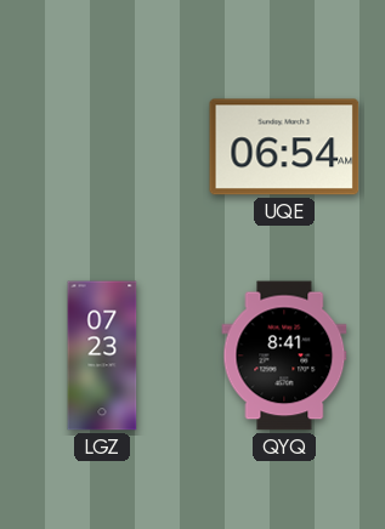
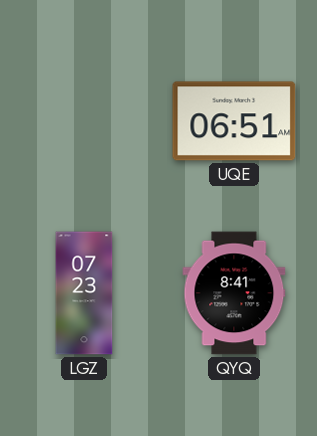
UQE: 06:54 -> 06:51
